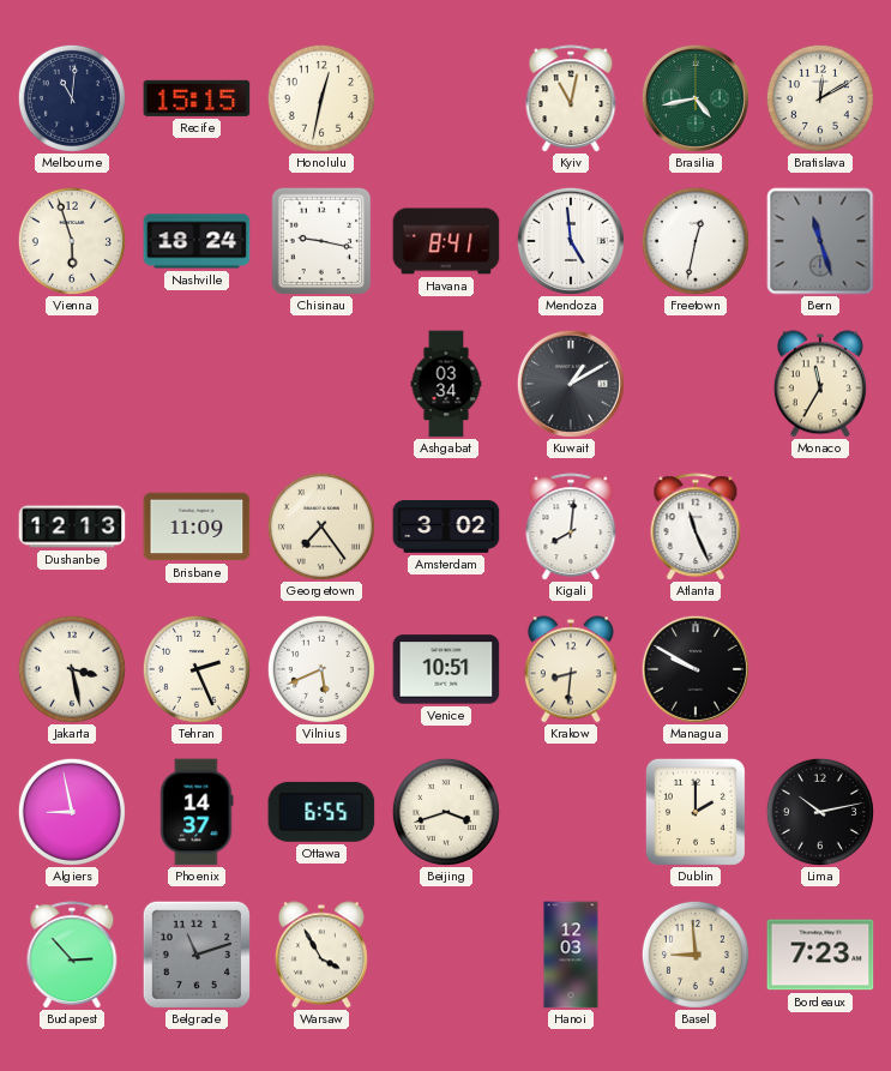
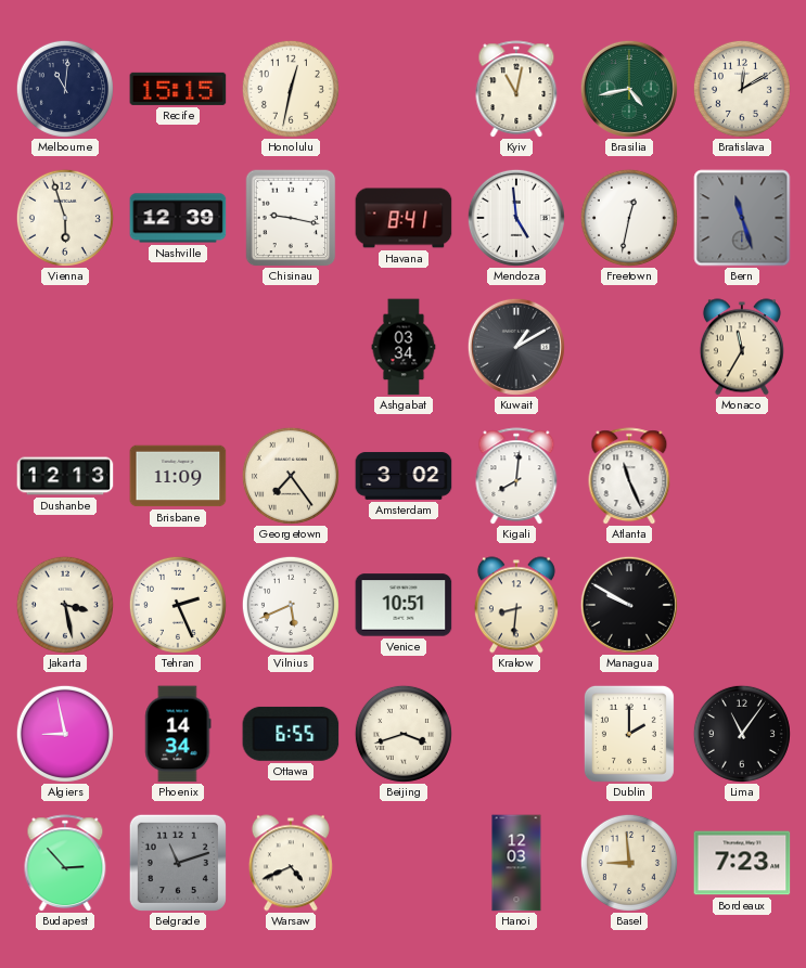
Nashville: 18:24 -> 12:39
Phoenix: 14:37 -> 14:34
Lima: 10:13 -> 11:06
Warsaw: 3:55 -> 4:41
